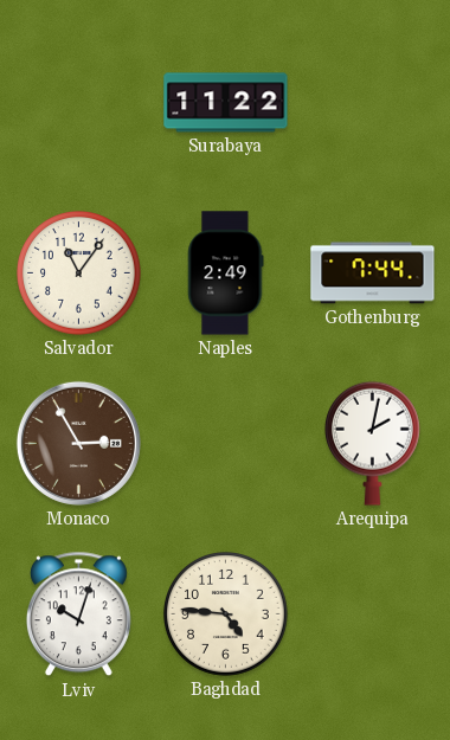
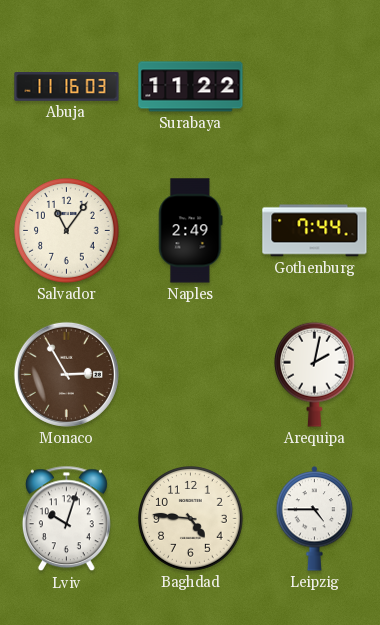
Abuja: none -> 11:16
Leipzig: none -> 4:45
